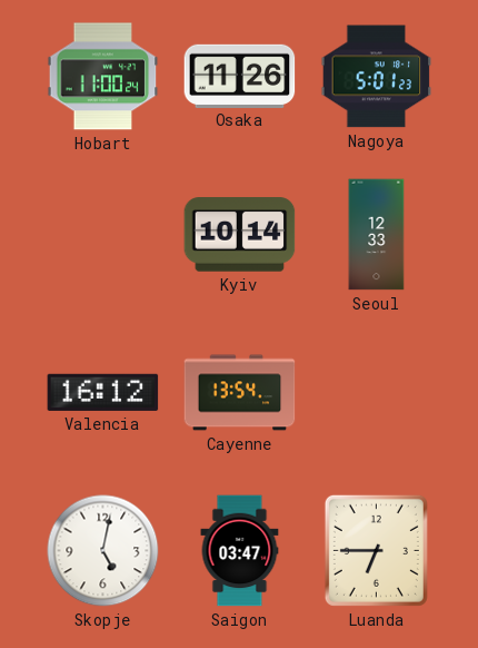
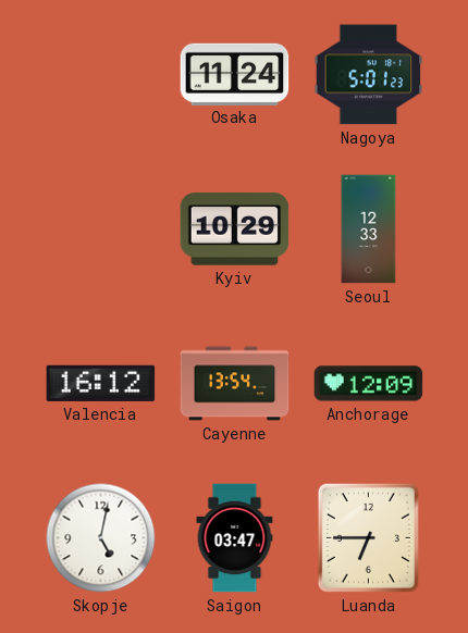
Hobart: 11:00 -> none
Osaka: 11:26 -> 11:24
Kyiv: 10:14 -> 10:29
Anchorage: none -> 12:09
